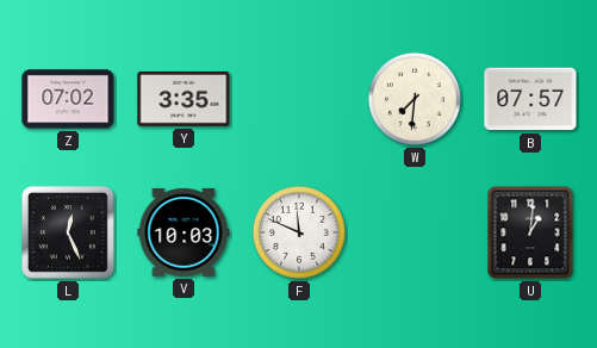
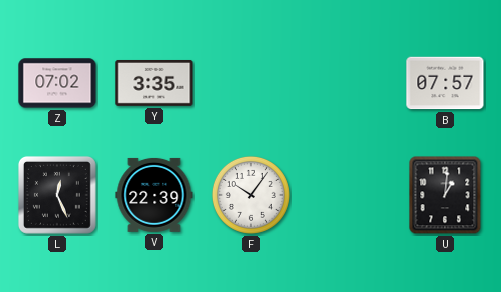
W: 7:31 -> none
V: 10:03 -> 22:39
F: 11:49 -> 10:06
